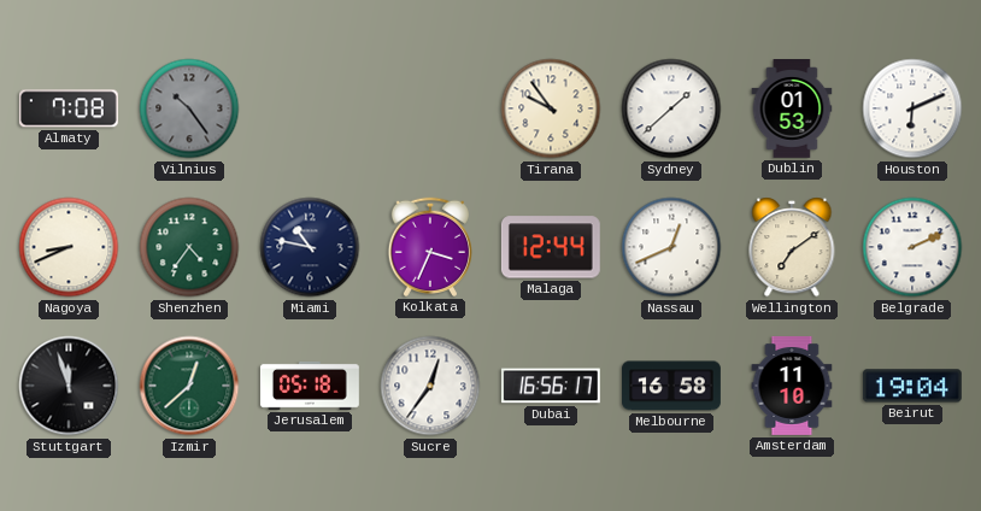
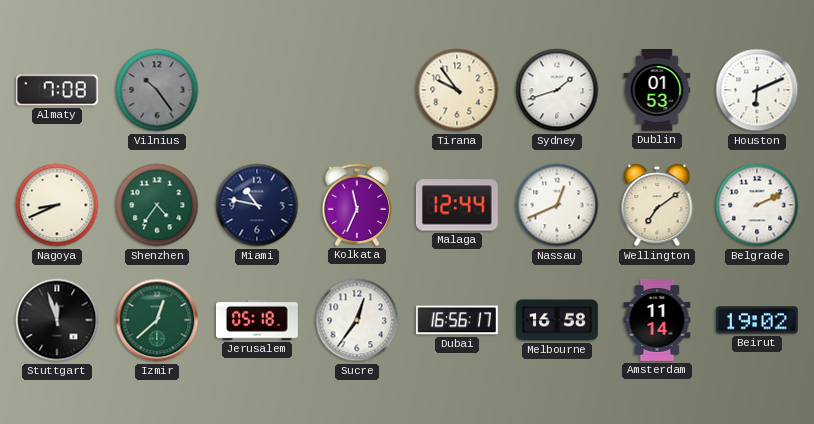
Sydney: 1:38 -> 1:42
Kolkata: 3:34 -> 11:34
Amsterdam: 11:10 -> 11:14
Beirut: 19:04 -> 19:02
